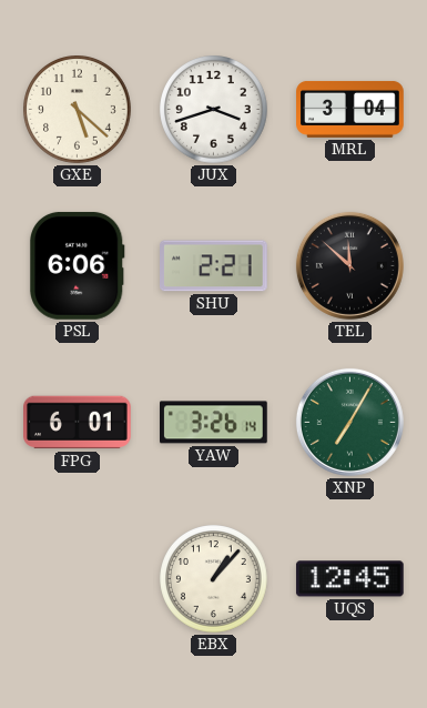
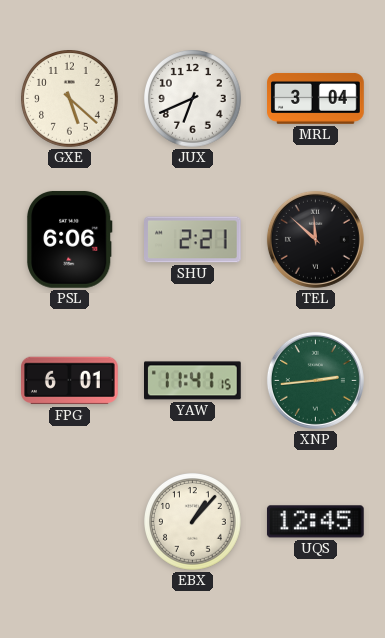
JUX: 3:42 -> 6:41
YAW: 3:26 -> 11:41
XNP: 7:05 -> 2:44
